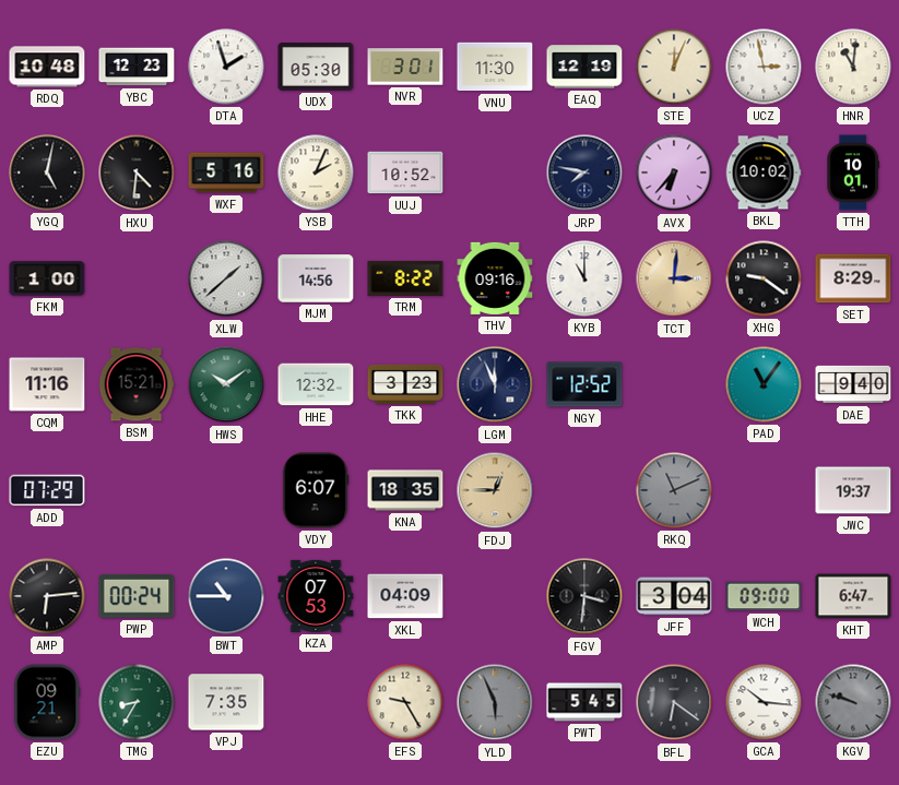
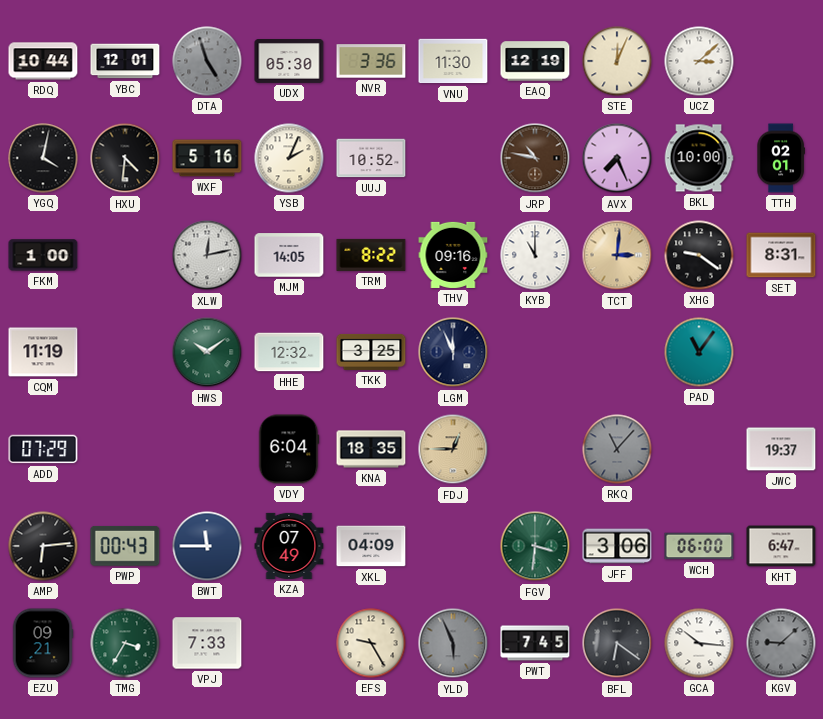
RDQ: 10:48 -> 10:44
YBC: 12:23 -> 12:01
DTA: 1:57 -> 4:57
DTA dial: white -> grey
NVR: 3:01 -> 3:36
UCZ: 2:58 -> 3:08
HNR: 11:01 -> none
YGQ: 5:02 -> 4:02
JRP: 7:47 -> 10:47
JRP dial: navy -> brown
AVX: 6:37 -> 7:26
BKL: 10:02 -> 10:00
TTH: 10:01 -> 02:01
XLW: 1:38 -> 12:13
MJM: 14:56 -> 14:05
SET: 8:29 -> 8:31
CQM: 11:16 -> 11:19
BSM: 15:21 -> none
TKK: 3:23 -> 3:25
NGY: 12:52 -> none
DAE: 9:40 -> none
VDY: 6:07 -> 6:04
RKQ: 11:11 -> 11:07
PWP: 00:24 -> 00:43
BWT: 10:45 -> 11:45
KZA: 07:53 -> 07:49
FGV dial: black -> green
JFF: 3:04 -> 3:06
WCH: 09:00 -> 06:00
TMG: 8:35 -> 3:35
VPJ: 7:35 -> 7:33
PWT: 5:45 -> 7:45
KGV: 9:48 -> 9:08
